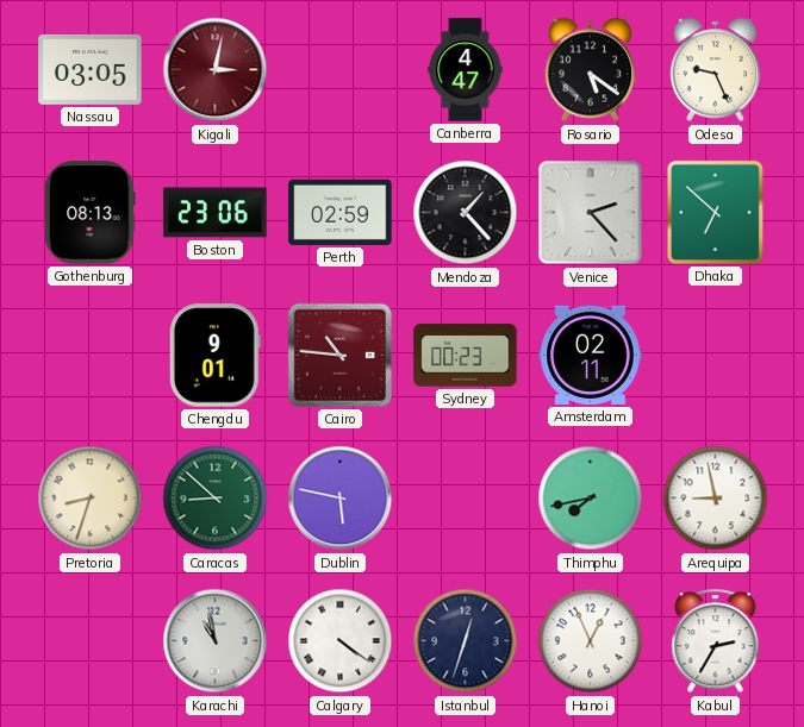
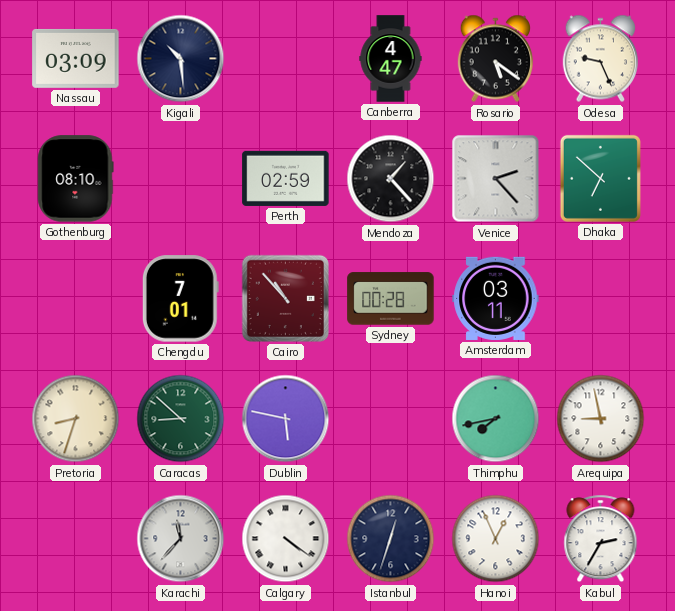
Nassau: 03:05 -> 03:09
Kigali: 3:02 -> 10:29
Kigali dial: burgundy -> navy
Gothenburg: 08:13 -> 08:10
Boston: 23:06 -> none
Chengdu: 9:01 -> 7:01
Cairo: 10:46 -> 10:53
Sydney: 00:23 -> 00:28
Amsterdam: 02:11 -> 03:11
Karachi: 10:58 -> 11:37
